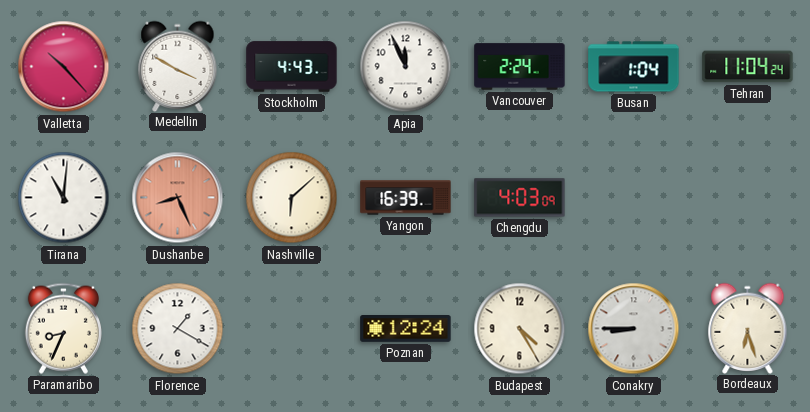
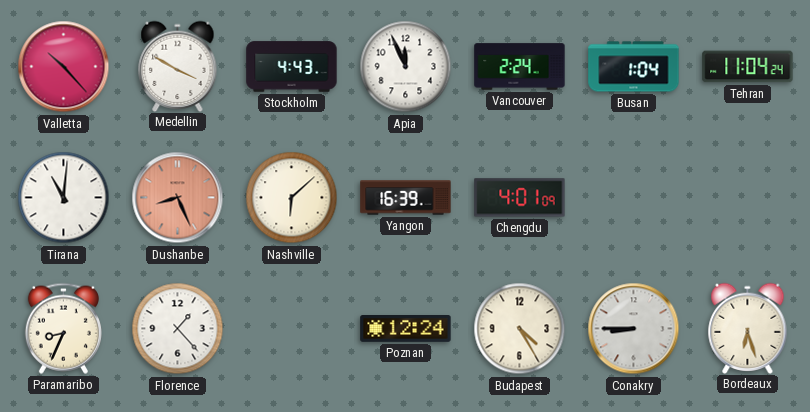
Chengdu: 4:03 -> 4:01
Florence: 1:20 -> 1:23
